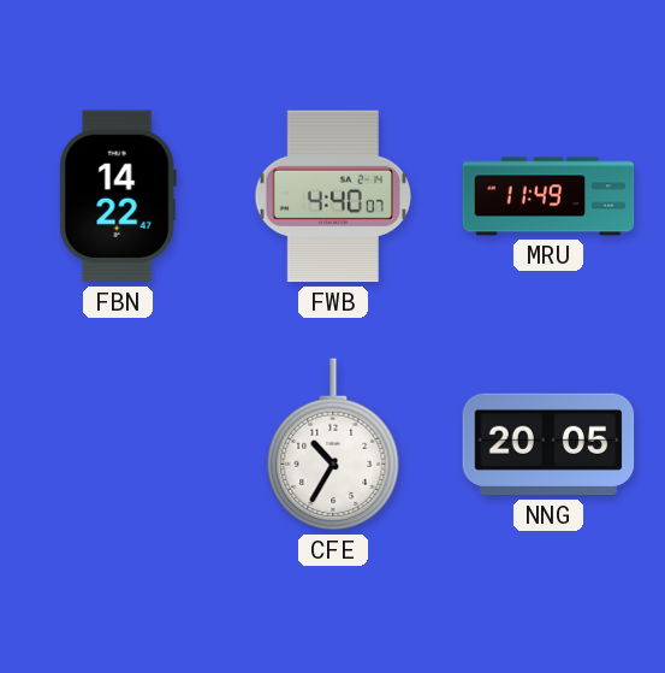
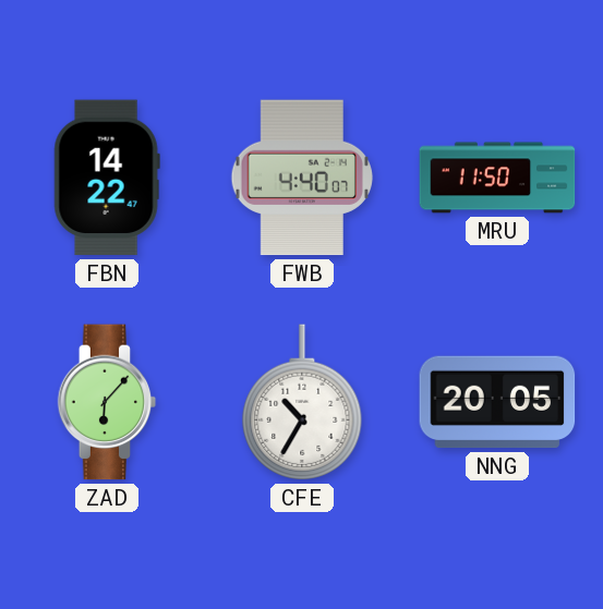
MRU: 11:49 -> 11:50
ZAD: none -> 6:07
